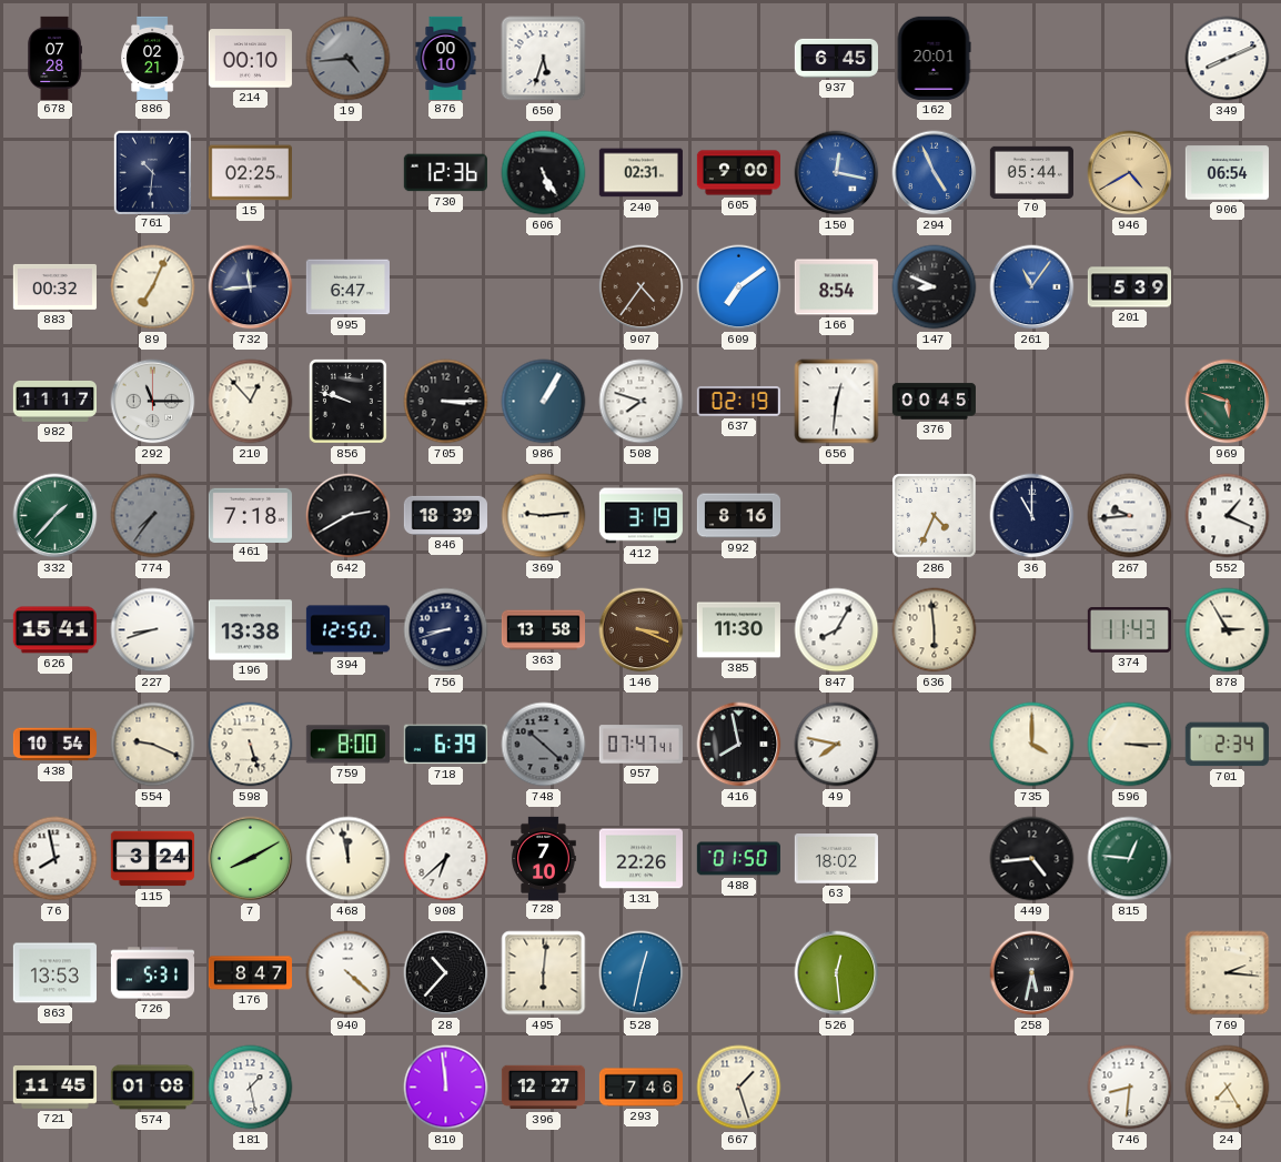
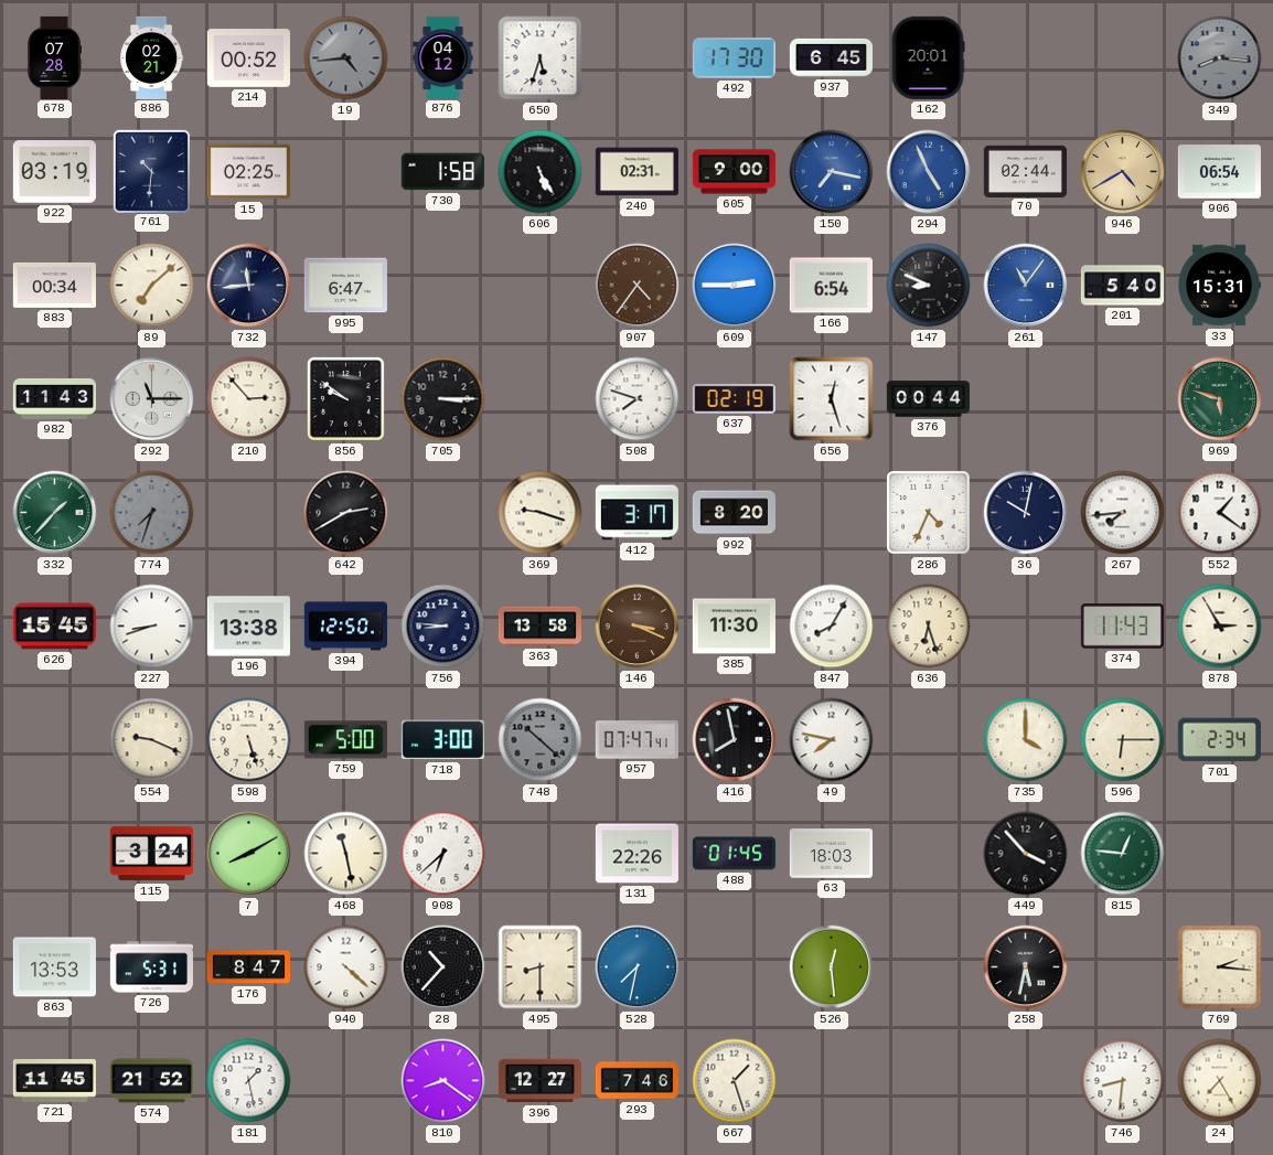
214: 00:10 -> 00:52
876: 00:10 -> 04:12
492: none -> 17:30
349: 8:11 -> 8:16
349 dial: white -> grey
922: none -> 03:19
730: 12:36 -> 1:58
150: 12:17 -> 7:17
70: 05:44 -> 02:44
883: 00:32 -> 00:34
89: 7:04 -> 7:08
609: 7:09 -> 2:45
166: 8:54 -> 6:54
201: 5:39 -> 5:40
33: none -> 15:31
982: 11:17 -> 11:43
210: 12:53 -> 2:53
856: 9:48 -> 9:51
986: 1:05 -> none
656: 12:31 -> 12:27
376: 00:45 -> 00:44
774: 7:36 -> 7:33
461: 7:18 -> none
846: 18:39 -> none
369: 9:14 -> 9:18
412: 3:19 -> 3:17
992: 8:16 -> 8:20
36: 11:00 -> 10:02
267: 9:44 -> 7:44
552: 1:19 -> 1:21
626: 15:41 -> 15:45
756: 8:42 -> 8:46
636: 5:59 -> 6:27
438: 10:54 -> none
759: 8:00 -> 5:00
718: 6:39 -> 3:00
596: 3:15 -> 6:15
76: 7:58 -> none
468: 11:58 -> 11:28
728: 7:10 -> none
488: 01:50 -> 01:45
63: 18:02 -> 18:03
449: 4:44 -> 3:53
495: 6:01 -> 8:30
528: 12:32 -> 7:32
574: 01:08 -> 21:52
810: 11:59 -> 8:21
